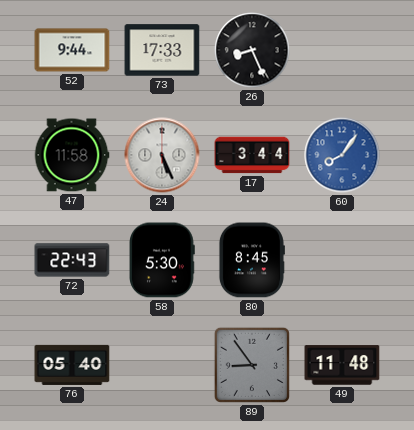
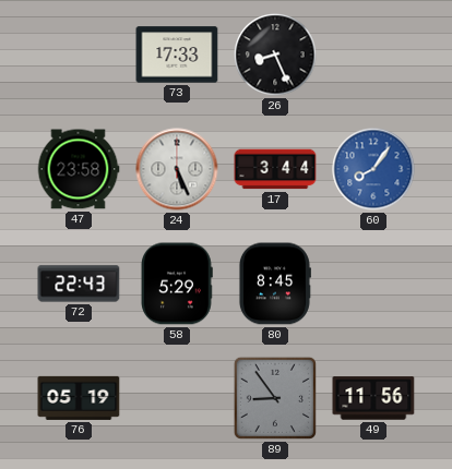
52: 9:44 -> none
47: 11:58 -> 23:58
58: 5:30 -> 5:29
76: 05:40 -> 05:19
49: 11:48 -> 11:56
